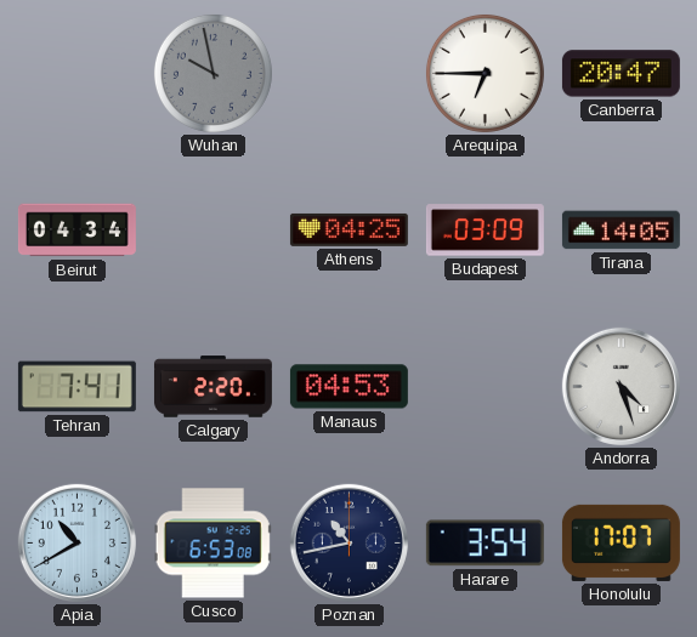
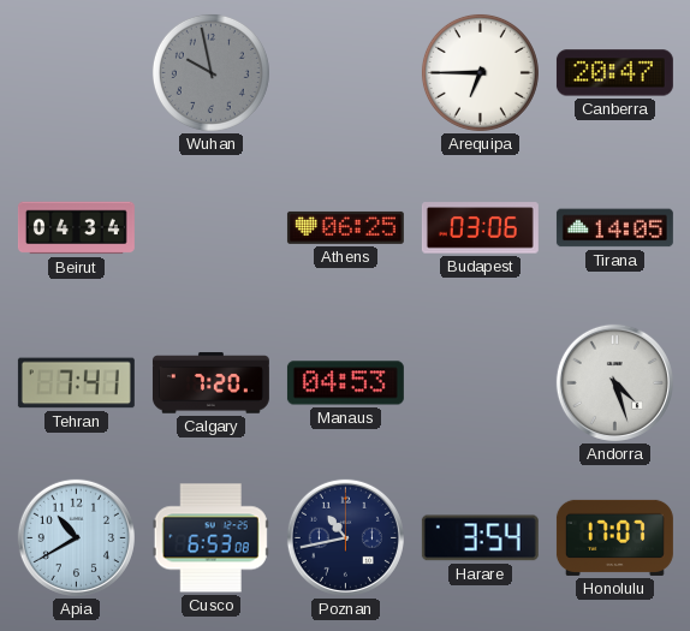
Athens: 04:25 -> 06:25
Budapest: 03:09 -> 03:06
Calgary: 2:20 -> 7:20
